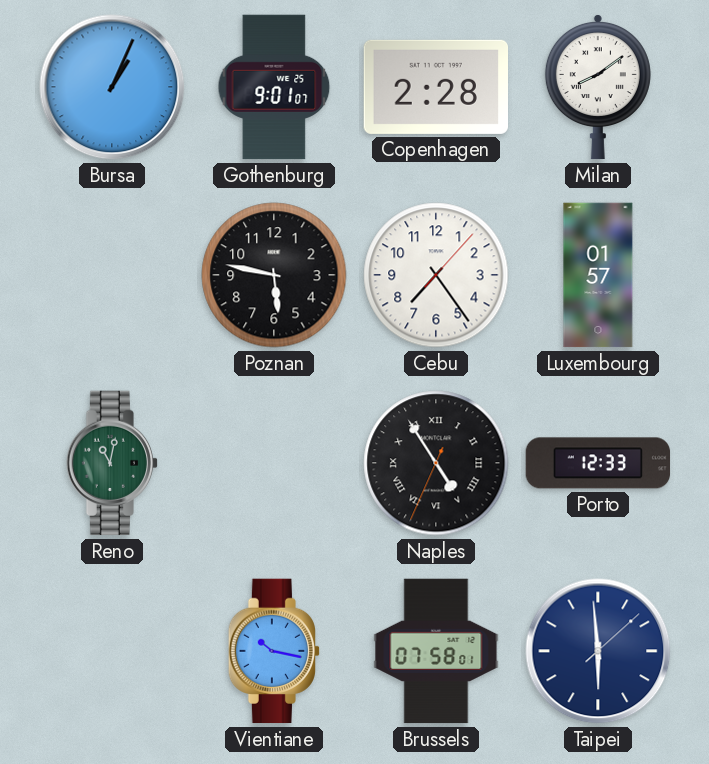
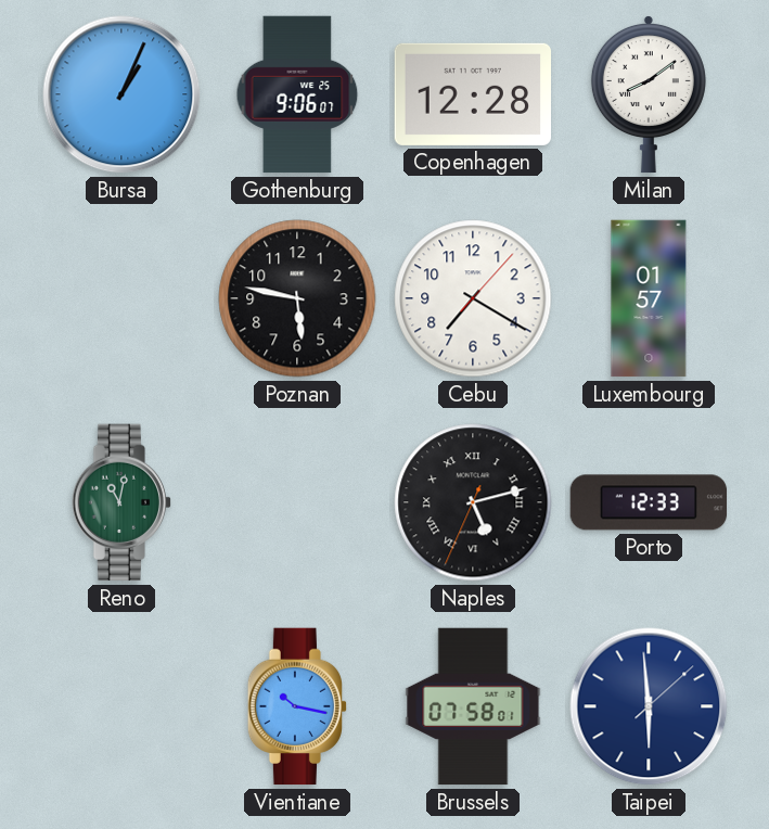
Gothenburg: 9:01 -> 9:06
Copenhagen: 2:28 -> 12:28
Cebu: 7:24 -> 7:20
Naples: 4:54 -> 5:12
